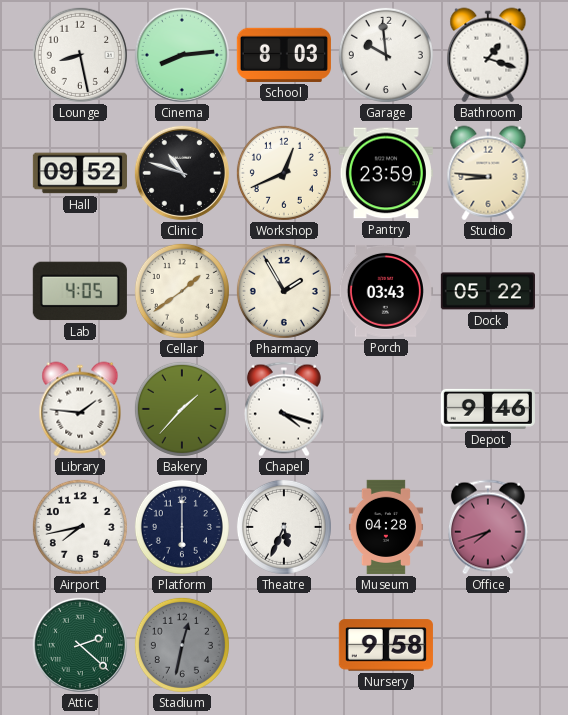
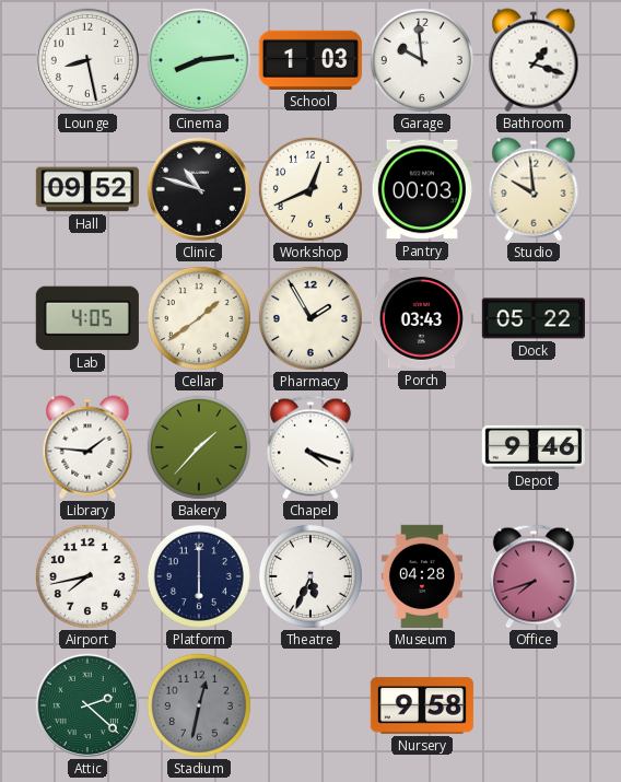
School: 8:03 -> 1:03
Pantry: 23:59 -> 00:03
Studio: 8:46 -> 9:59
